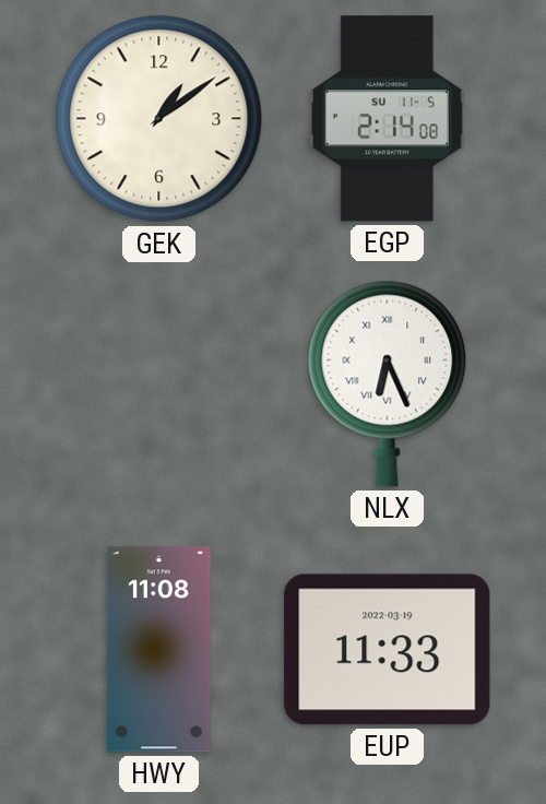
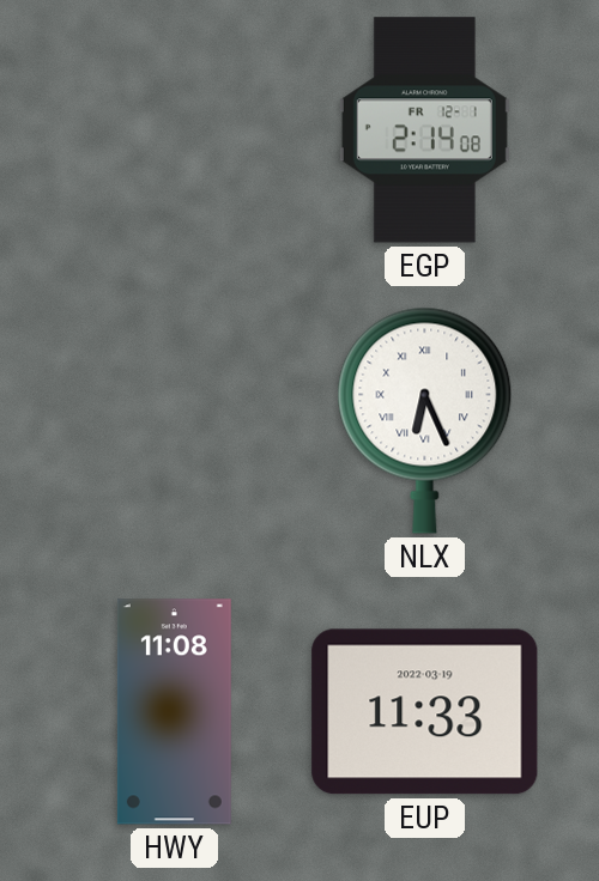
GEK: 1:09 -> none
EGP date: SU 11-5 -> FR 12-1
